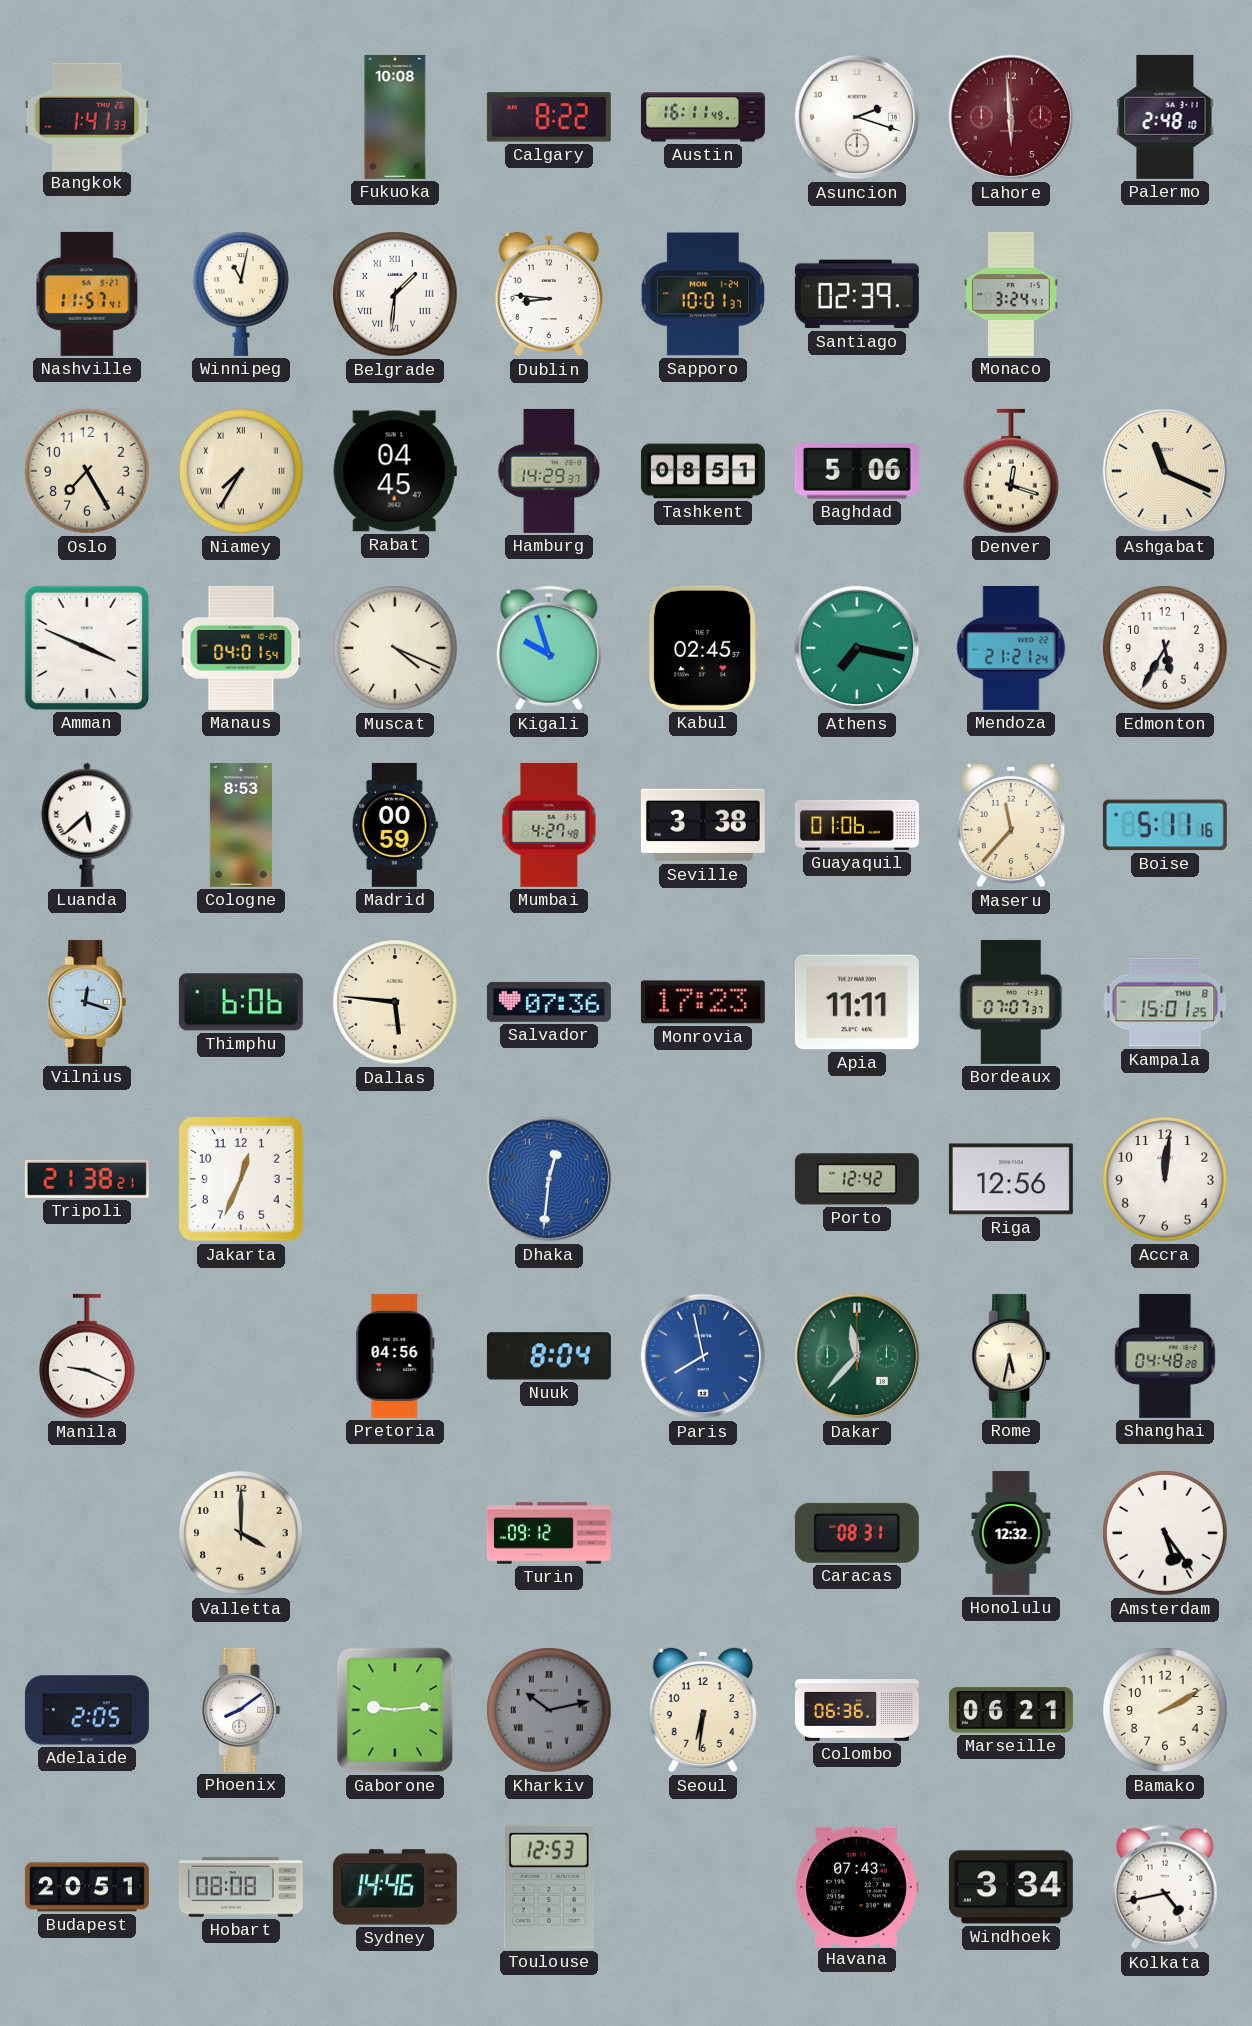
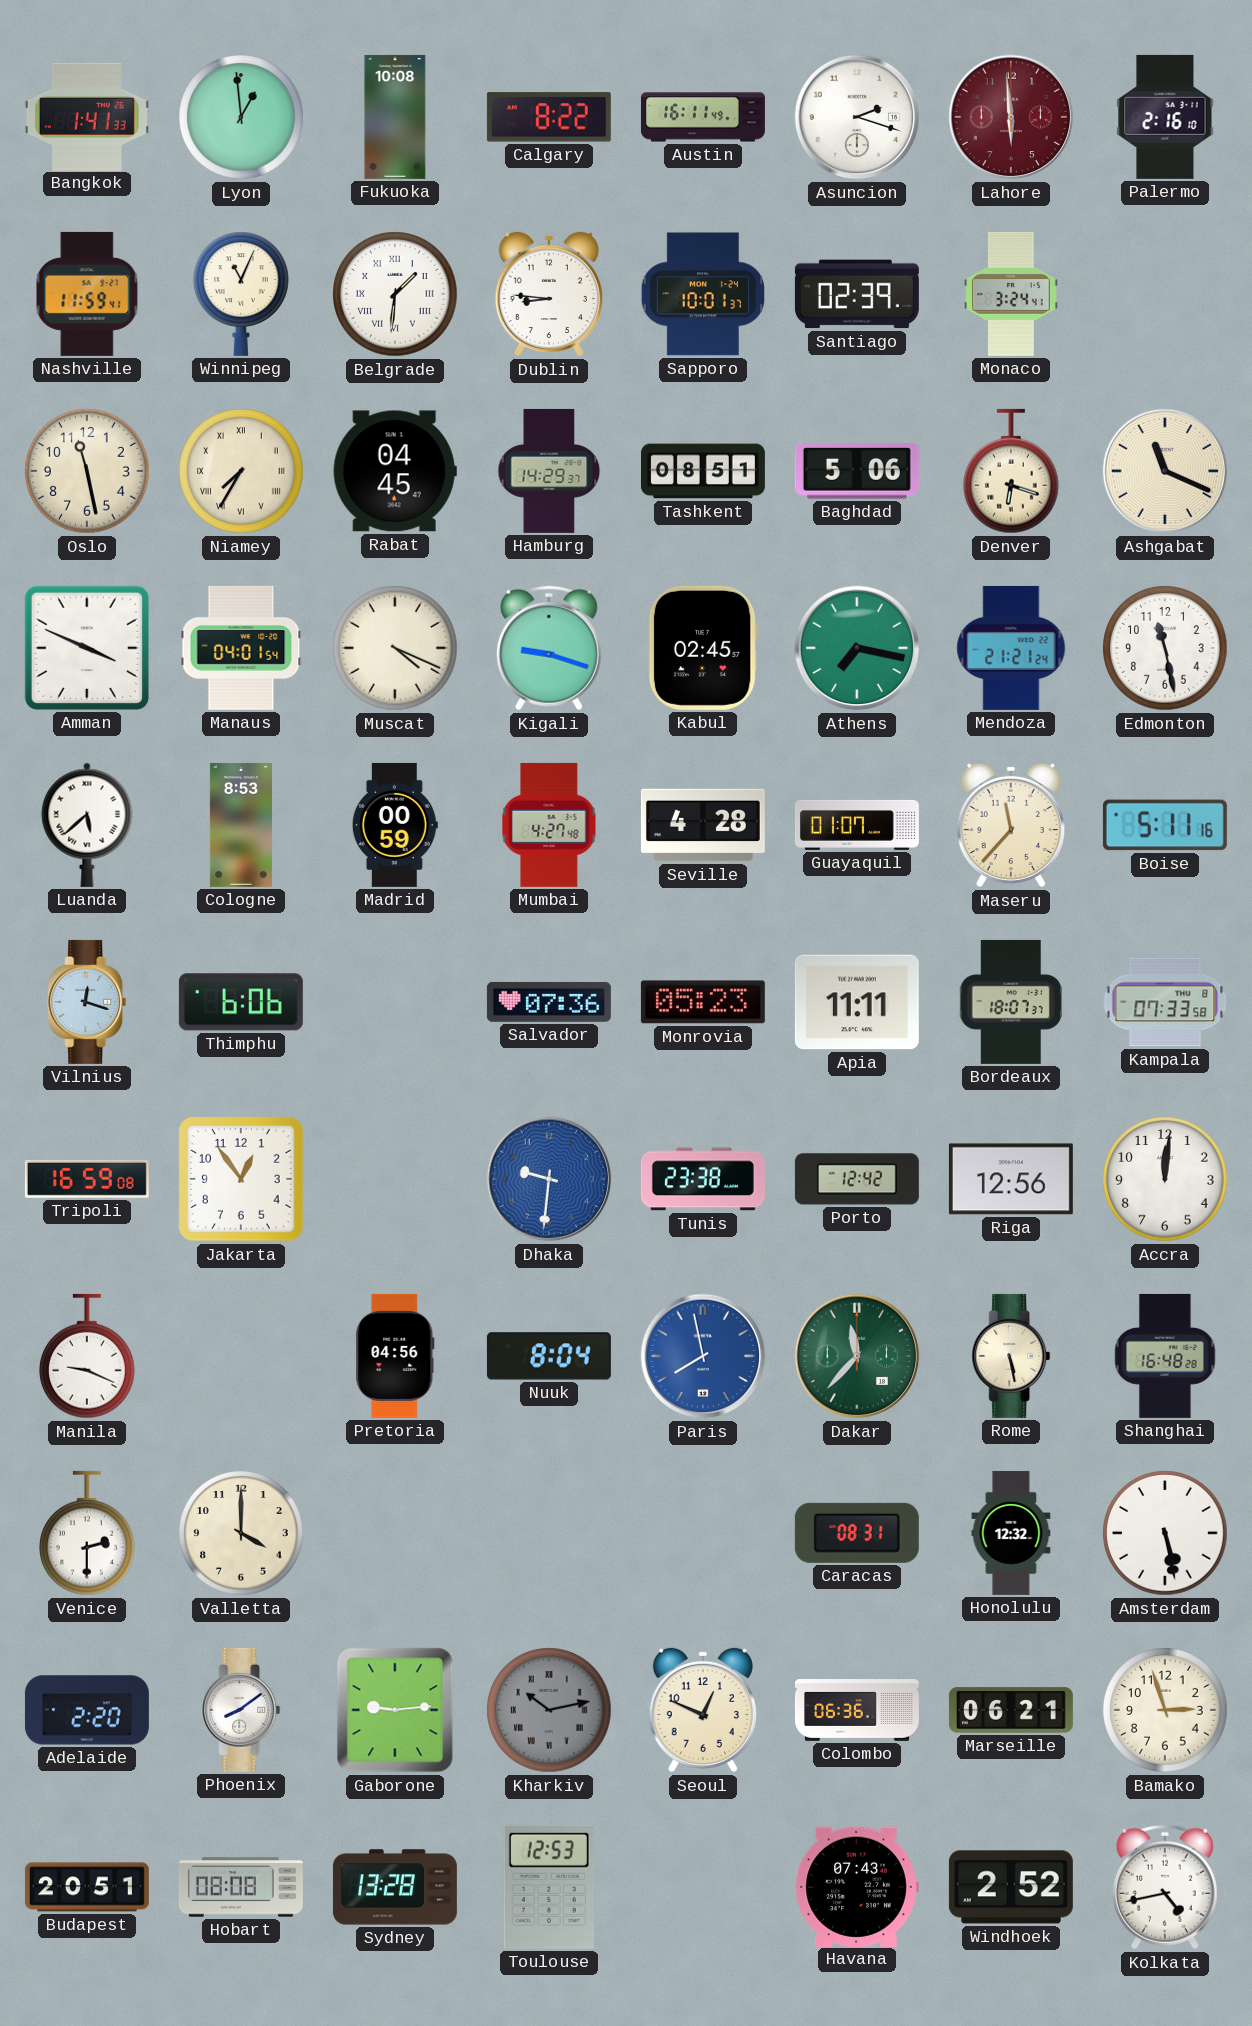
Lyon: none -> 12:59
Palermo: 2:48 -> 2:16
Nashville: 11:57 -> 11:59
Winnipeg: 11:02 -> 11:04
Oslo: 7:25 -> 11:28
Denver: 12:18 -> 6:18
Kigali: 9:57 -> 9:18
Edmonton: 5:35 -> 11:28
Seville: 3:38 -> 4:28
Guayaquil: 01:06 -> 01:07
Dallas: 5:46 -> none
Monrovia: 17:23 -> 05:23
Bordeaux: 07:07 -> 18:07
Kampala: 15:01 -> 07:33
Tripoli: 21:38 -> 16:59
Jakarta: 12:34 -> 12:54
Dhaka: 12:31 -> 9:31
Tunis: none -> 23:38
Rome: 5:32 -> 5:28
Shanghai: 04:48 -> 16:48
Venice: none -> 2:30
Turin: 09:12 -> none
Amsterdam: 5:24 -> 5:28
Adelaide: 2:05 -> 2:20
Seoul: 6:31 -> 12:49
Bamako: 2:10 -> 2:57
Sydney: 14:46 -> 13:28
Windhoek: 3:34 -> 2:52
